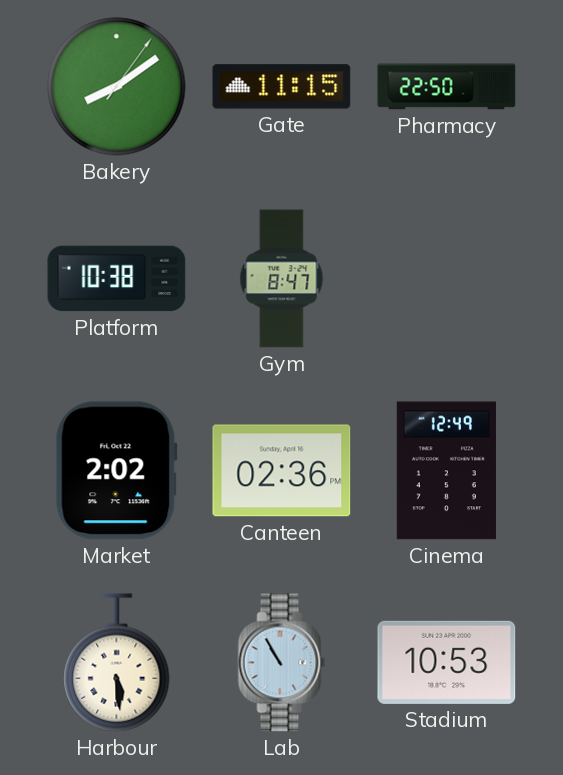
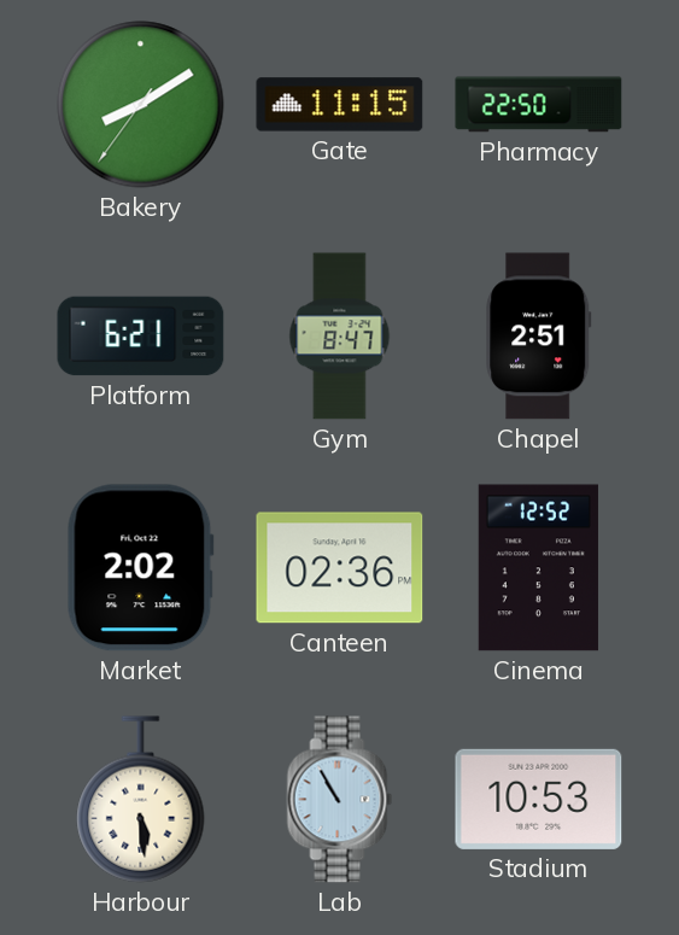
Bakery: 8:09:06 -> 8:09:36
Platform: 10:38 -> 6:21
Chapel: none -> 2:51
Cinema: 12:49 -> 12:52
